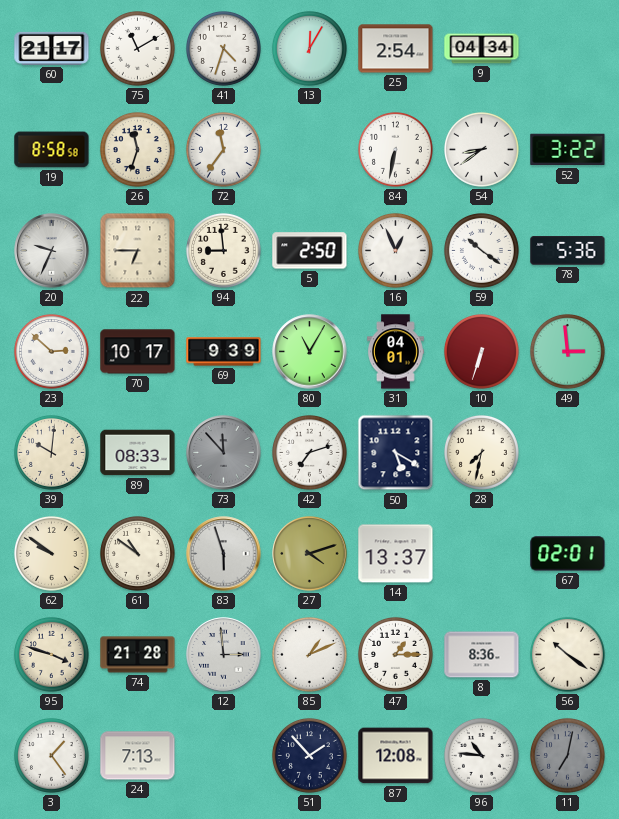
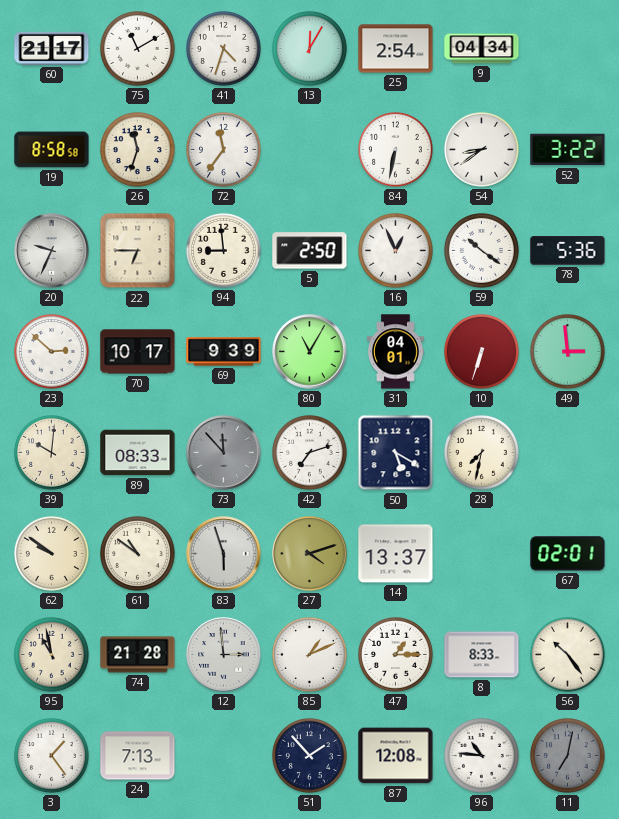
95: 3:48 -> 10:58
8: 8:36 -> 8:33
56: 10:21 -> 10:24
